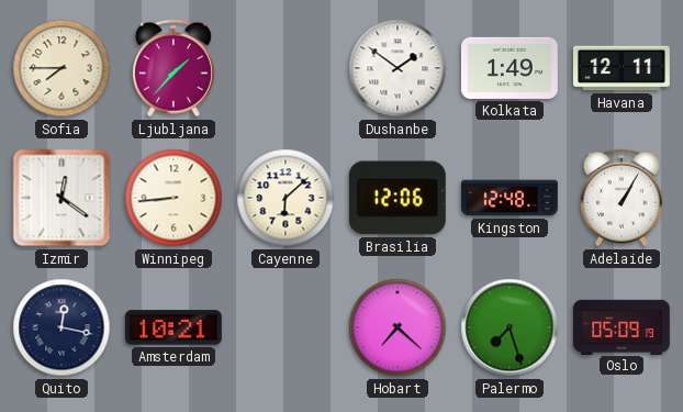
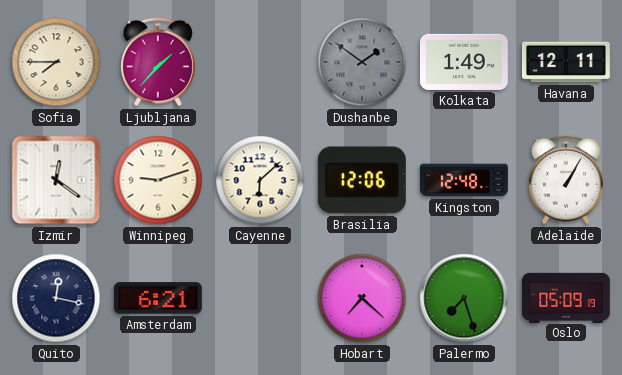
Dushanbe dial: white -> grey
Winnipeg: 8:44 -> 9:12
Amsterdam: 10:21 -> 6:21
